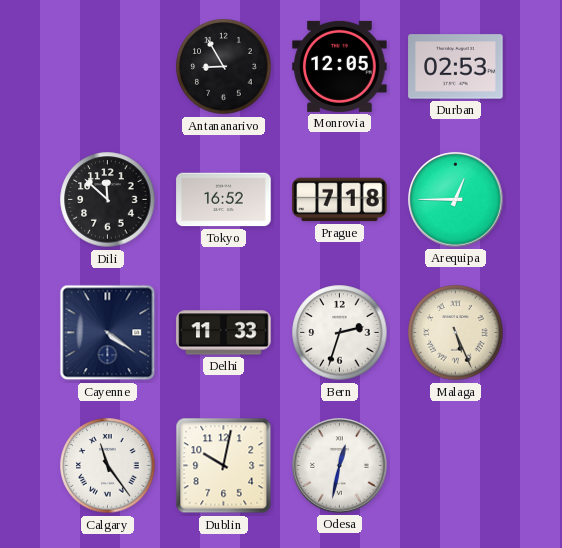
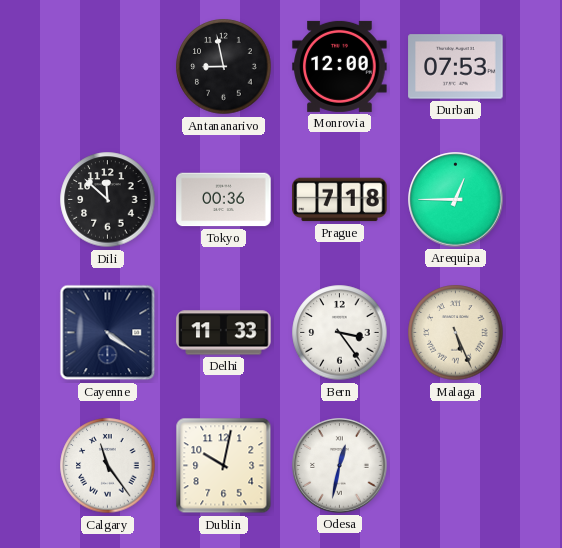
Antananarivo: 8:55 -> 8:58
Monrovia: 12:05 -> 12:00
Durban: 02:53 -> 07:53
Tokyo: 16:52 -> 00:36
Bern: 2:33 -> 3:24
